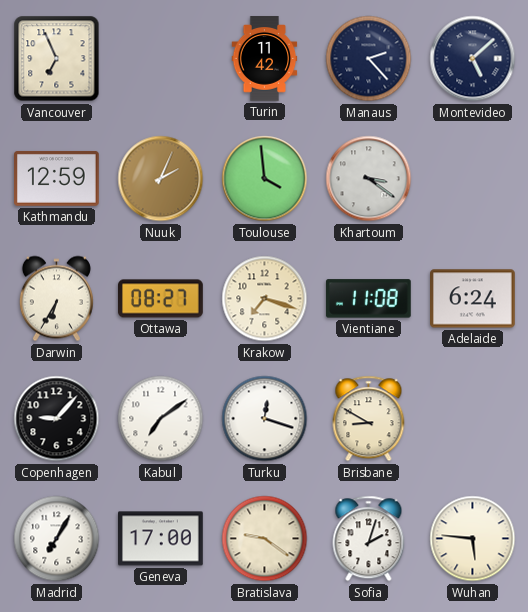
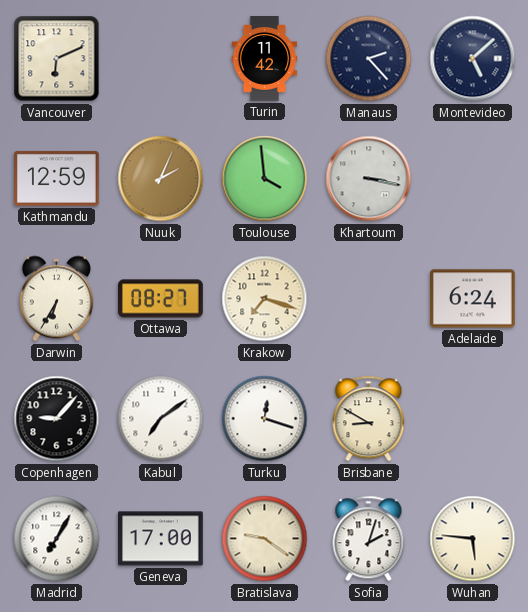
Vancouver: 6:56 -> 6:11
Khartoum: 3:21 -> 3:17
Vientiane: 11:08 -> none
